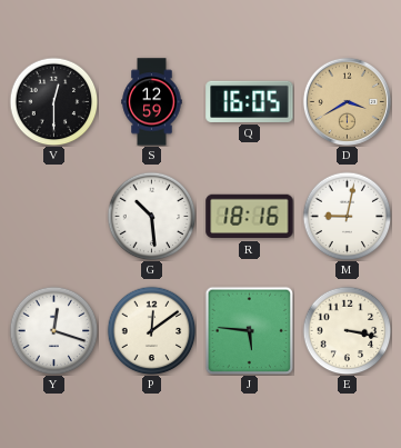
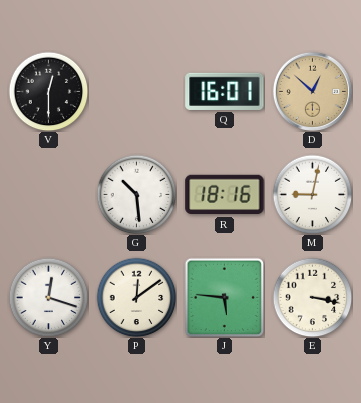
S: 12:59 -> none
Q: 16:05 -> 16:01
D: 3:40 -> 12:52
